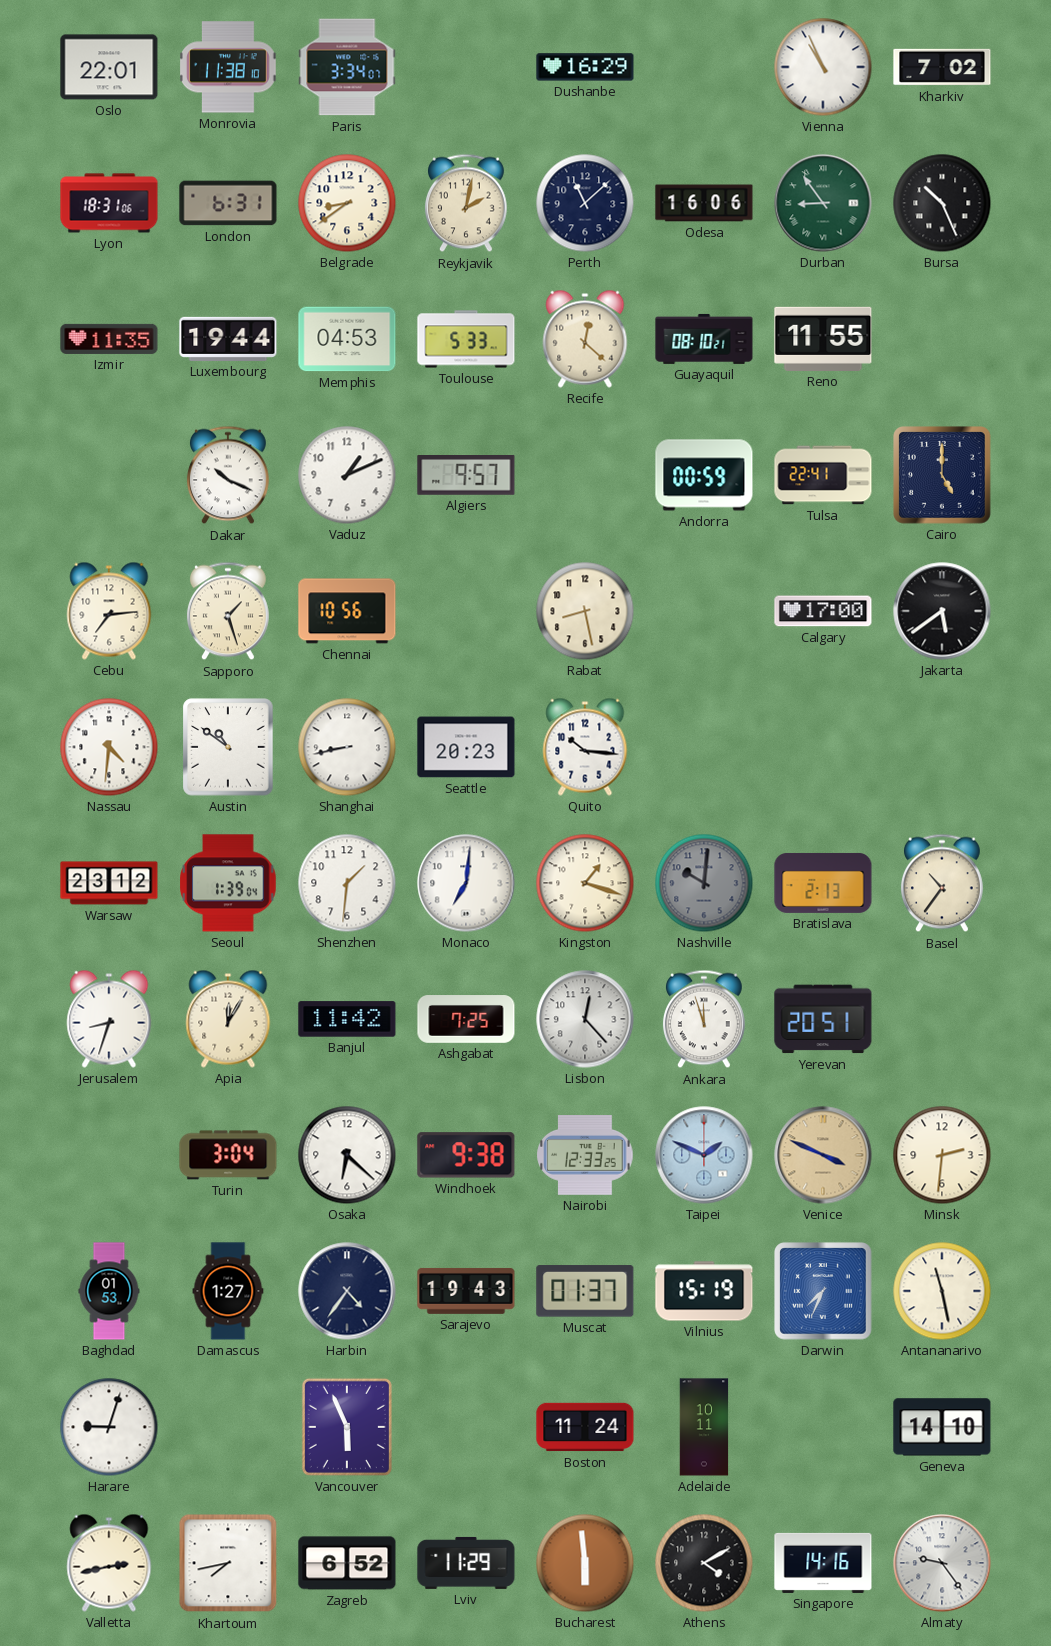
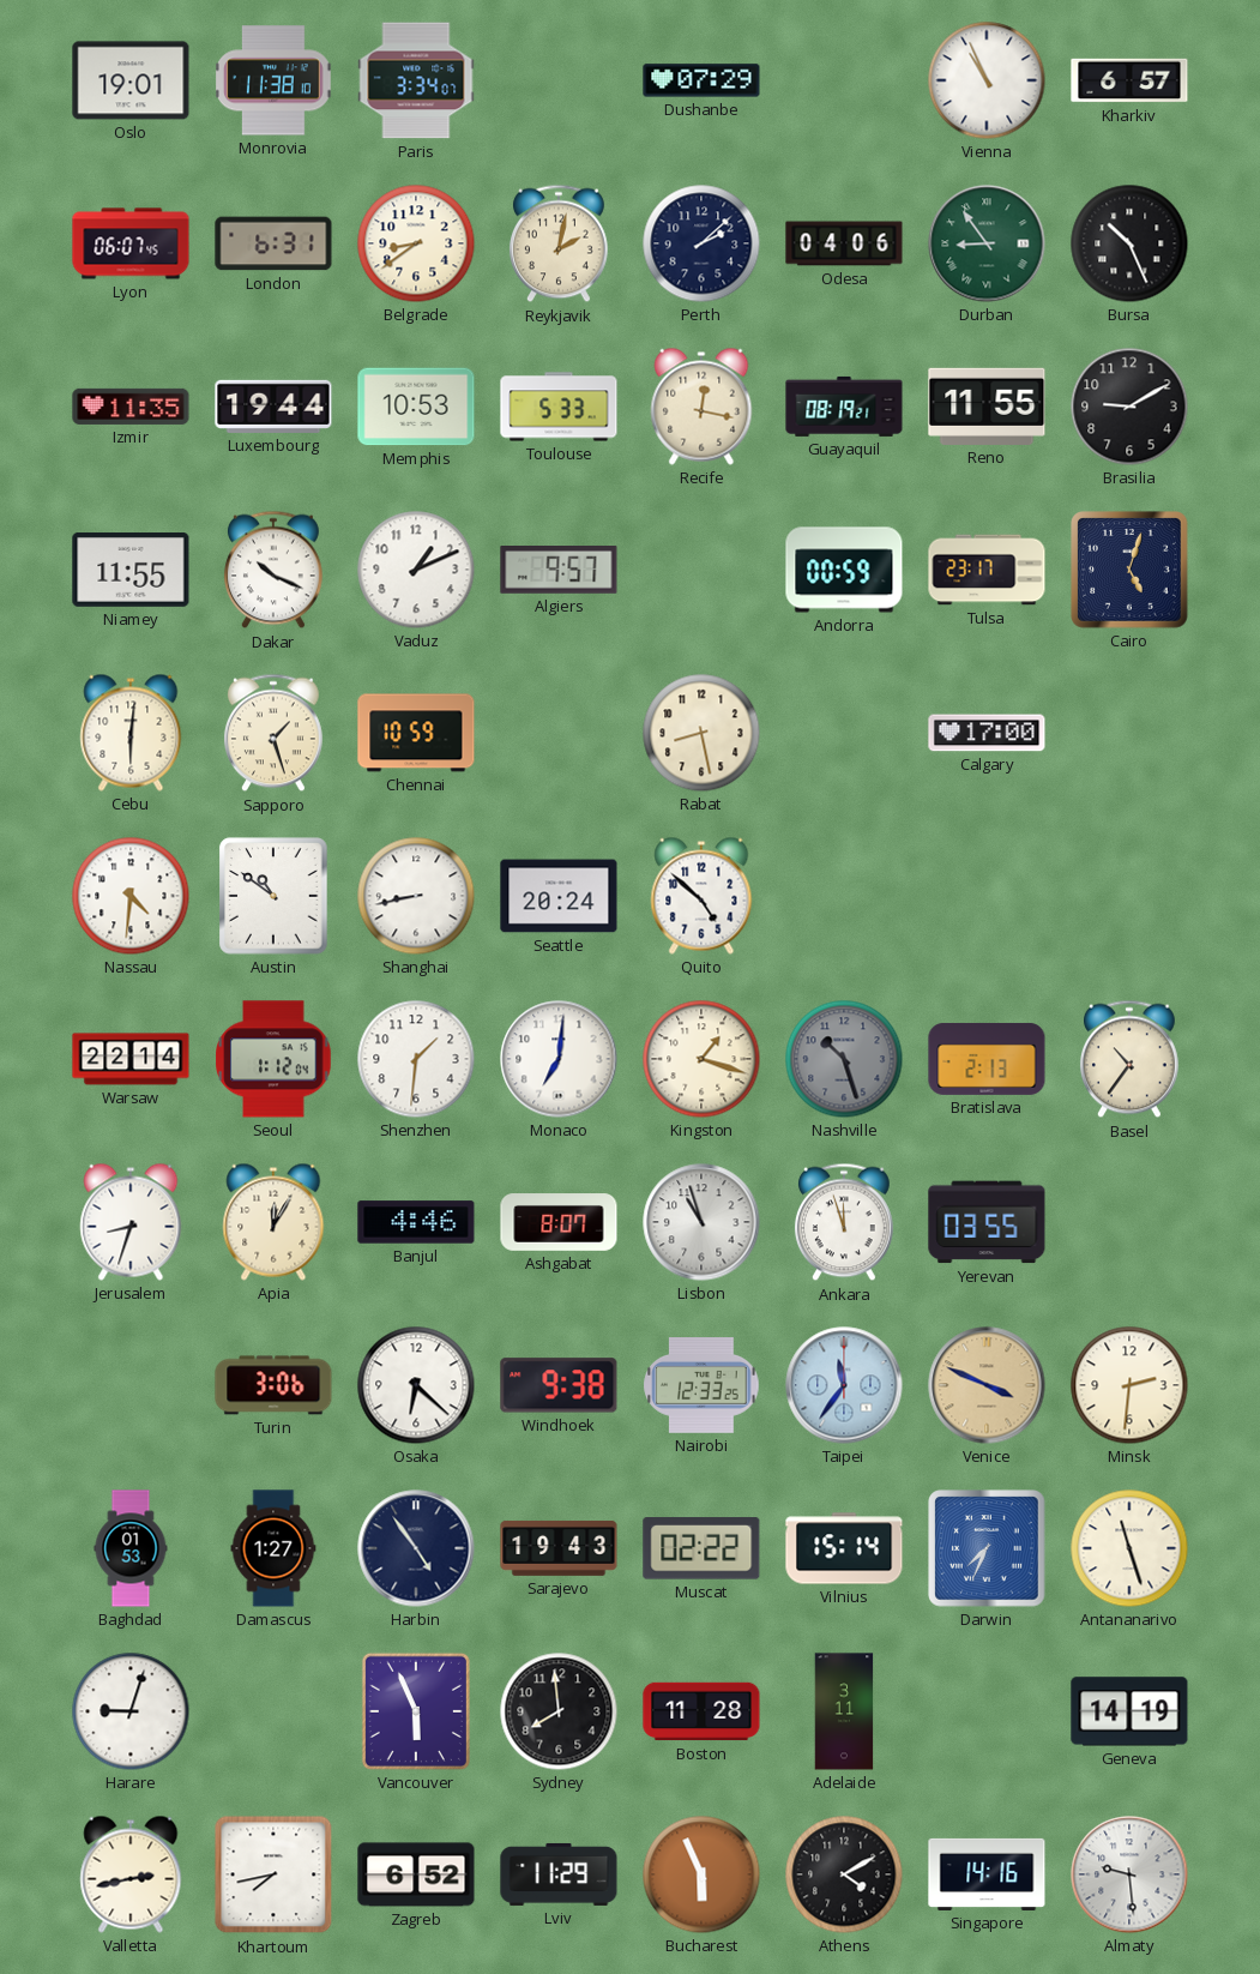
Oslo: 22:01 -> 19:01
Dushanbe: 16:29 -> 07:29
Kharkiv: 7:02 -> 6:57
Lyon: 18:31 -> 06:07
Perth: 11:08 -> 2:08
Odesa: 16:06 -> 04:06
Memphis: 04:53 -> 10:53
Recife: 12:22 -> 12:17
Guayaquil: 08:10 -> 08:19
Brasilia: none -> 9:10
Niamey: none -> 11:55
Tulsa: 22:41 -> 23:17
Cairo: 5:00 -> 5:03
Cebu: 7:14 -> 6:01
Chennai: 10:56 -> 10:59
Jakarta: 5:39 -> none
Seattle: 20:23 -> 20:24
Quito: 10:16 -> 4:52
Warsaw: 23:12 -> 22:14
Seoul: 1:39 -> 1:12
Nashville: 10:01 -> 10:27
Banjul: 11:42 -> 4:46
Ashgabat: 7:25 -> 8:07
Lisbon: 12:23 -> 10:57
Yerevan: 20:51 -> 03:55
Turin: 3:04 -> 3:06
Taipei: 1:49 -> 11:36
Harbin: 4:36 -> 4:54
Muscat: 01:37 -> 02:22
Vilnius: 15:19 -> 15:14
Antananarivo: 11:28 -> 11:27
Sydney: none -> 7:59
Boston: 11:24 -> 11:28
Adelaide: 10:11 -> 3:11
Geneva: 14:10 -> 14:19
Bucharest: 5:59 -> 5:56
Almaty: 9:24 -> 9:29
